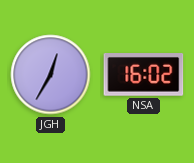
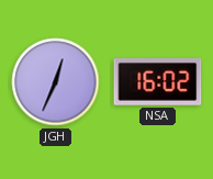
JGH: 12:35 -> 12:34
